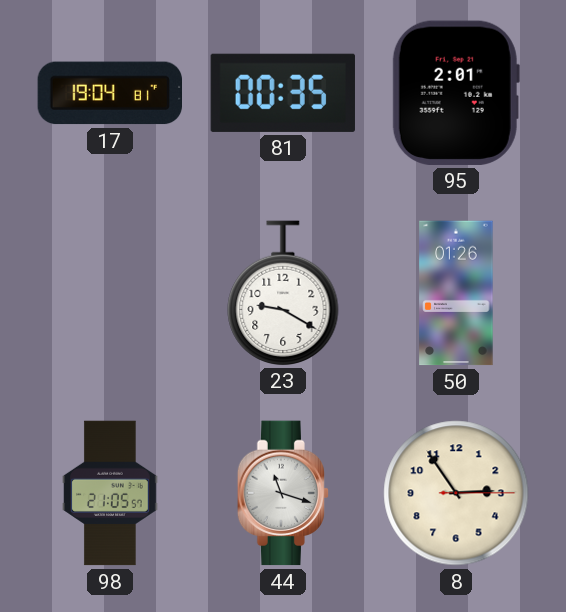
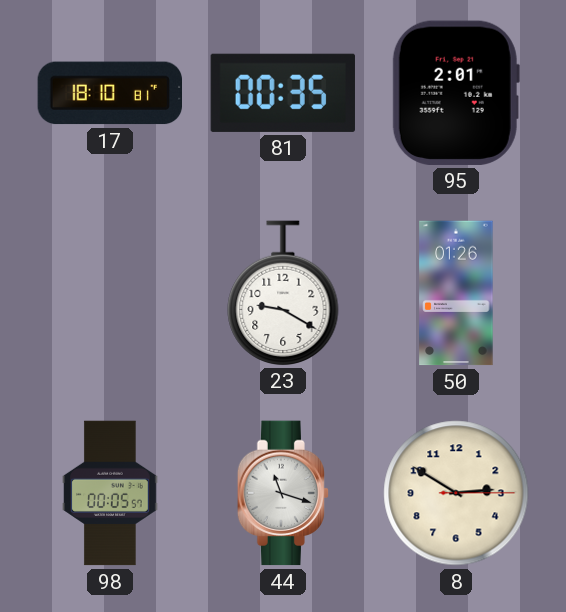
17: 19:04 -> 18:10
98: 21:05 -> 00:05
8: 2:54 -> 2:50
